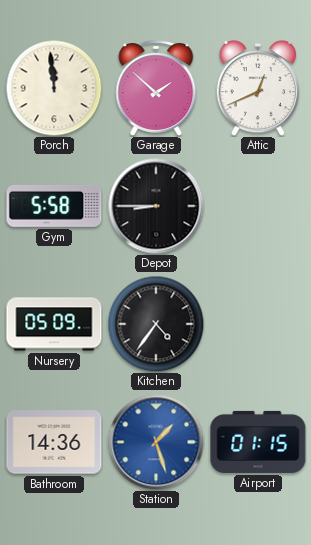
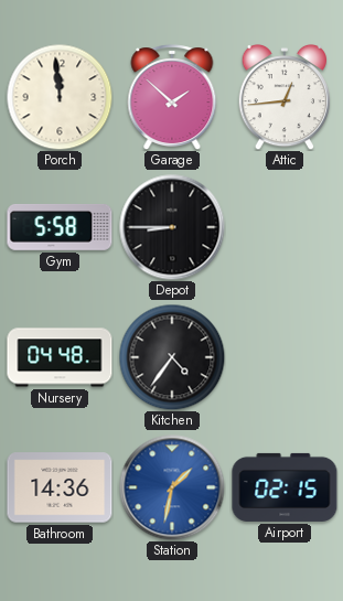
Attic: 12:41 -> 12:44
Nursery: 05:09 -> 04:48
Station: 1:27 -> 1:32
Airport: 01:15 -> 02:15
